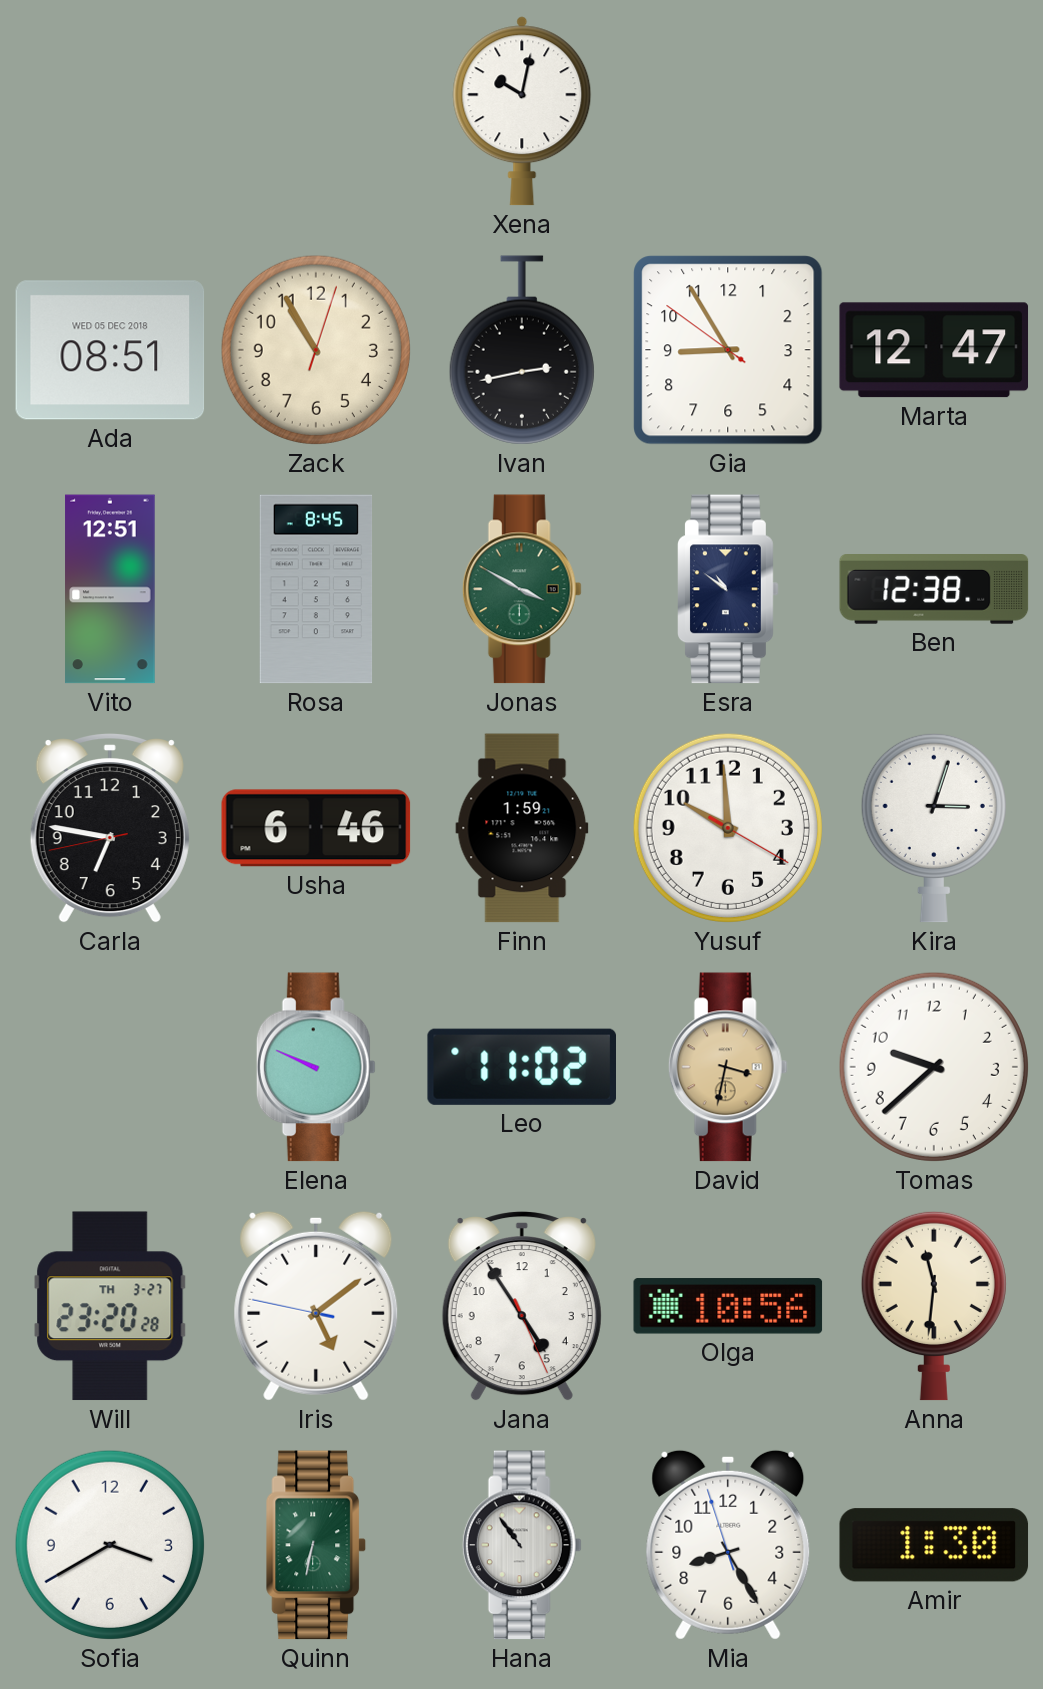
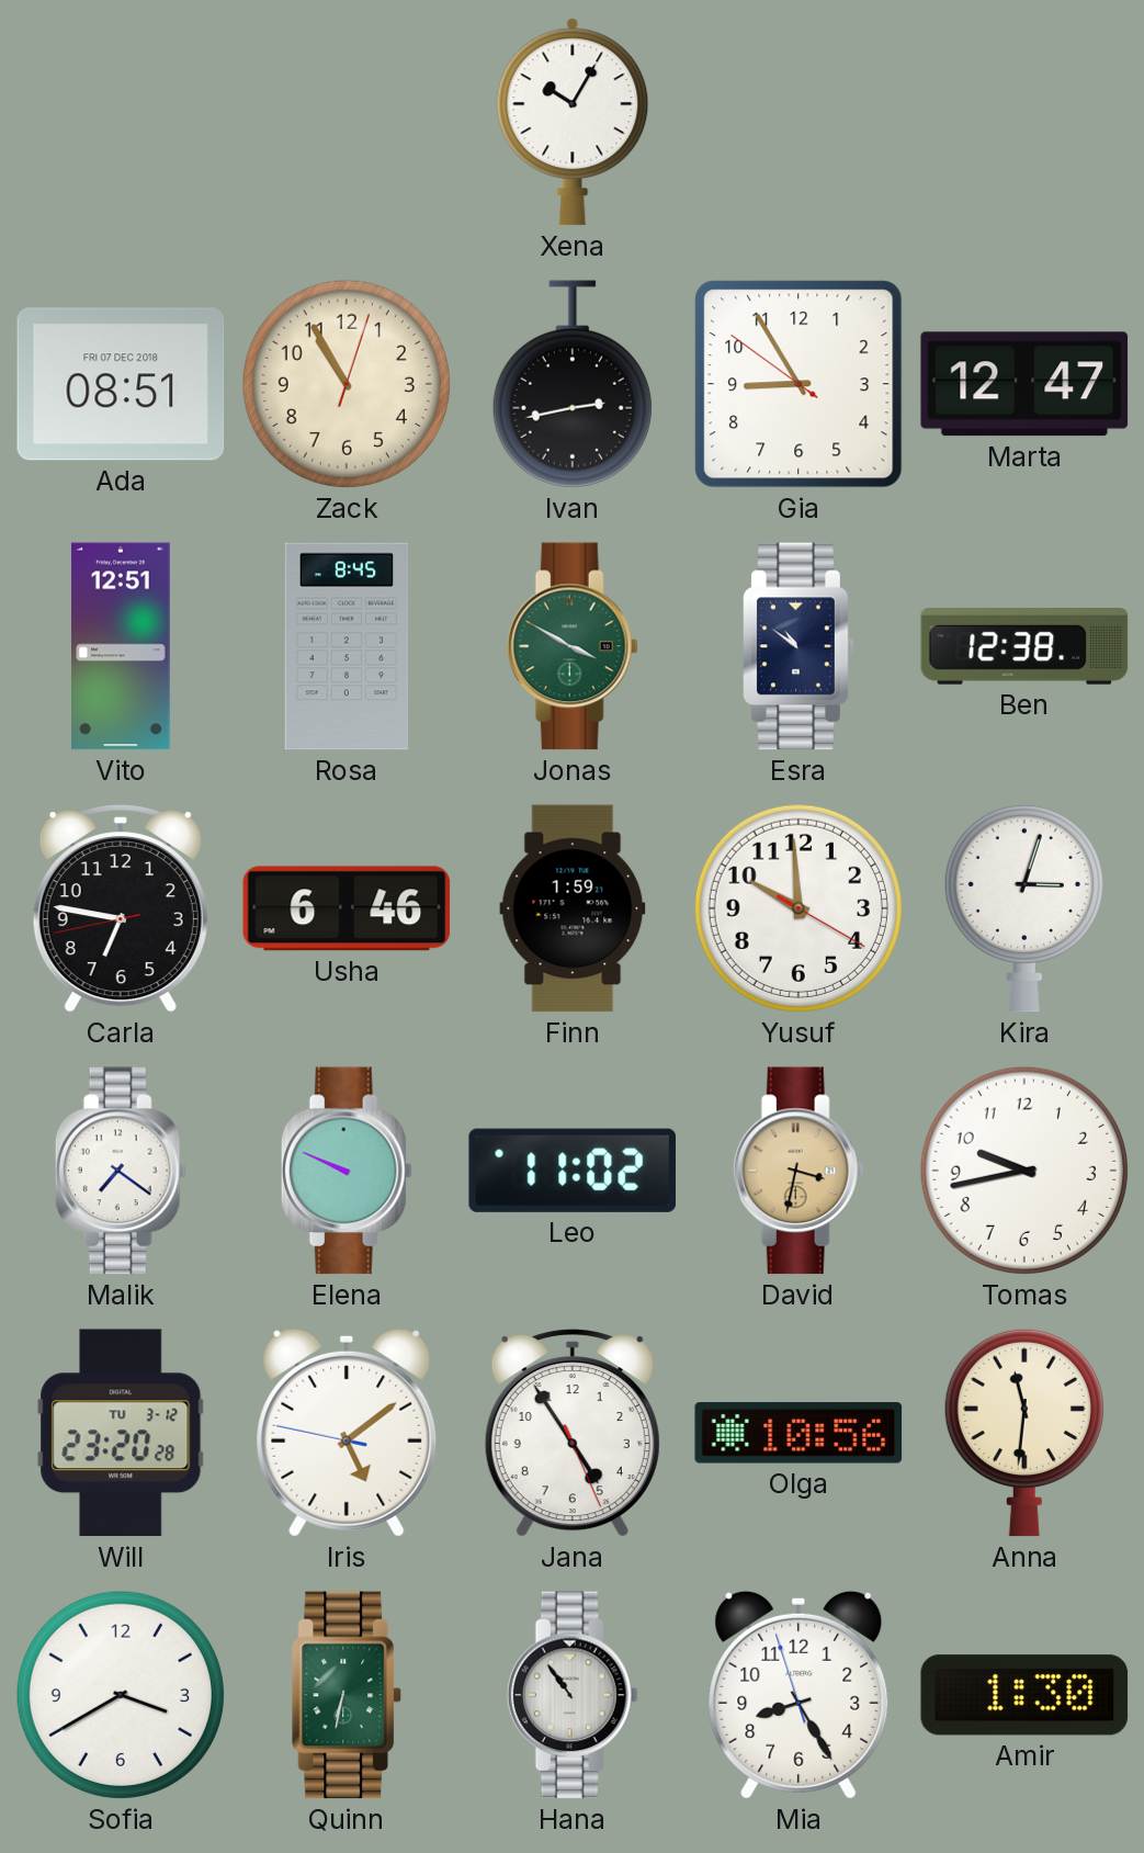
Xena: 10:02 -> 10:05
Ada date: WED 05 DEC 2018 -> FRI 07 DEC 2018
Malik: none -> 7:21
Tomas: 9:38 -> 9:43
Will date: TH 3-27 -> TU 3-12
